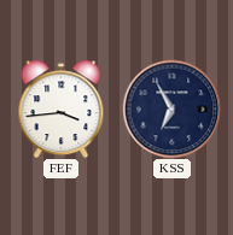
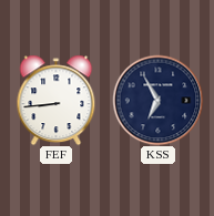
FEF: 3:44 -> 8:44
